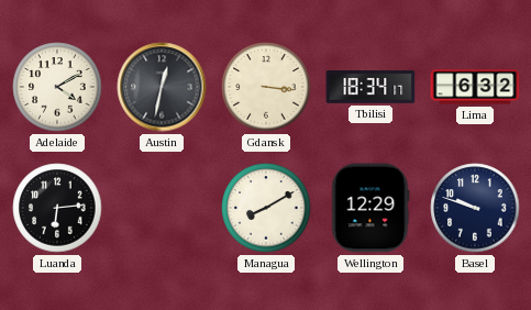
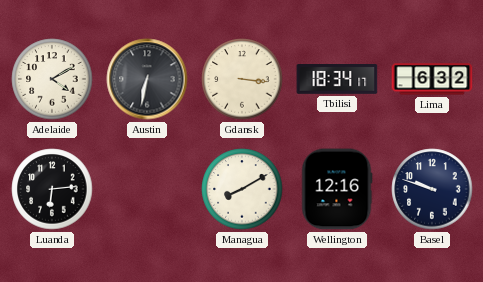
Austin: 12:32 -> 6:32
Wellington: 12:29 -> 12:16
